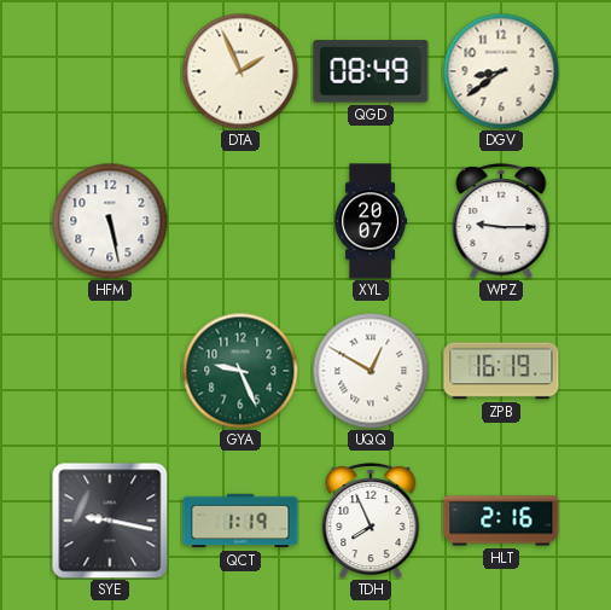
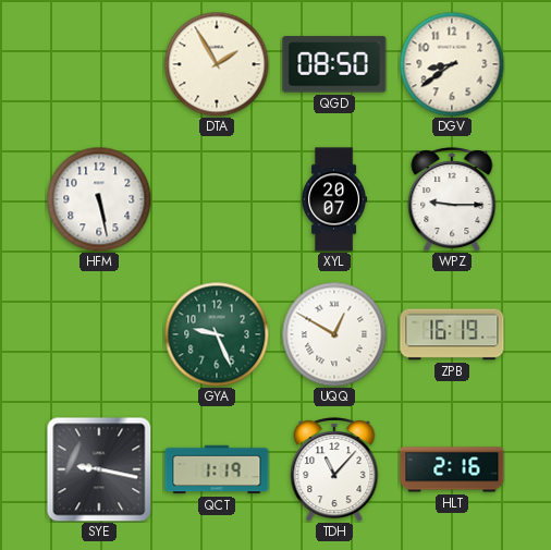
DTA: 1:56 -> 1:55
QGD: 08:49 -> 08:50
TDH: 7:56 -> 11:07
